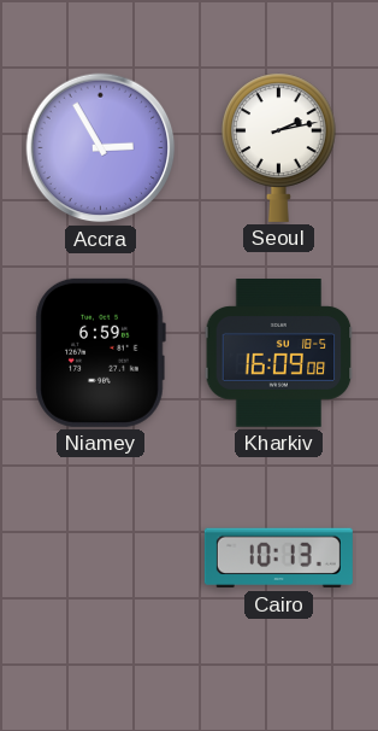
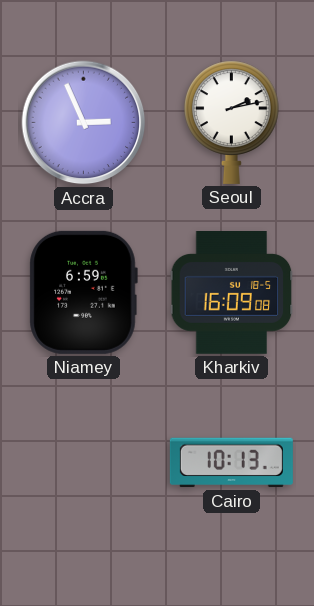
Accra: 2:55 -> 2:56
